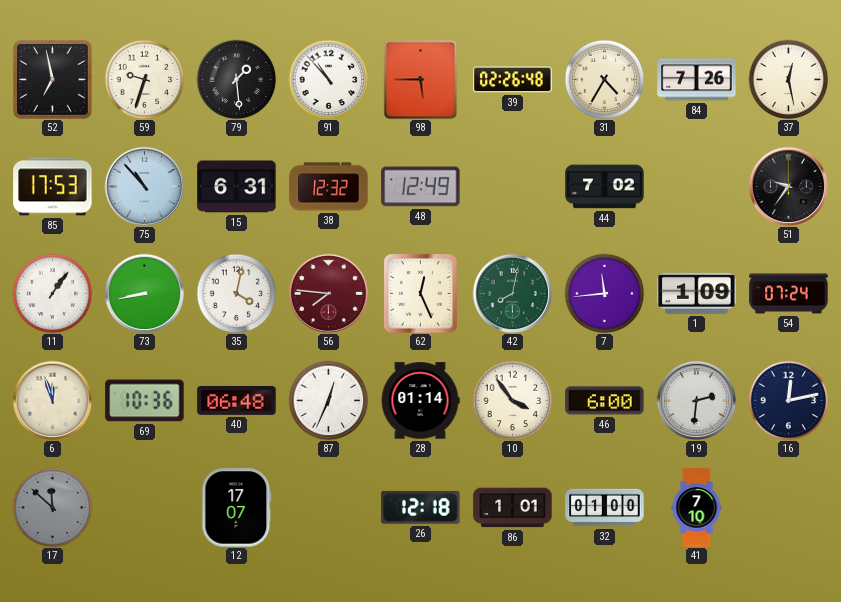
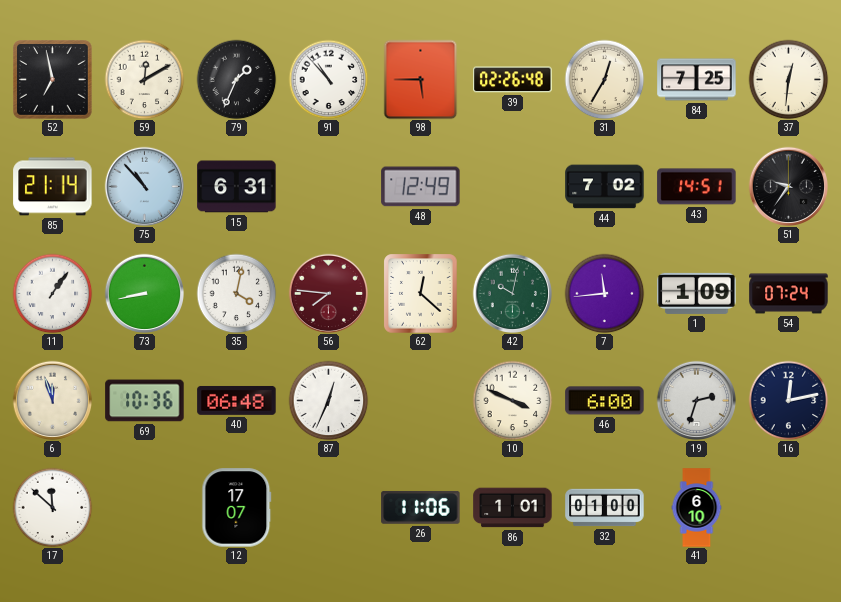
59: 9:33 -> 12:10
79: 1:29 -> 1:34
31: 4:35 -> 12:35
84: 7:26 -> 7:25
37: 12:28 -> 12:31
85: 17:53 -> 21:14
38: 12:32 -> none
43: none -> 14:51
62: 12:26 -> 12:22
42: 8:02 -> 10:02
28: 01:14 -> none
10: 3:54 -> 3:49
19: 2:31 -> 2:33
17 dial: grey -> white
26: 12:18 -> 11:06
41: 7:10 -> 6:10
